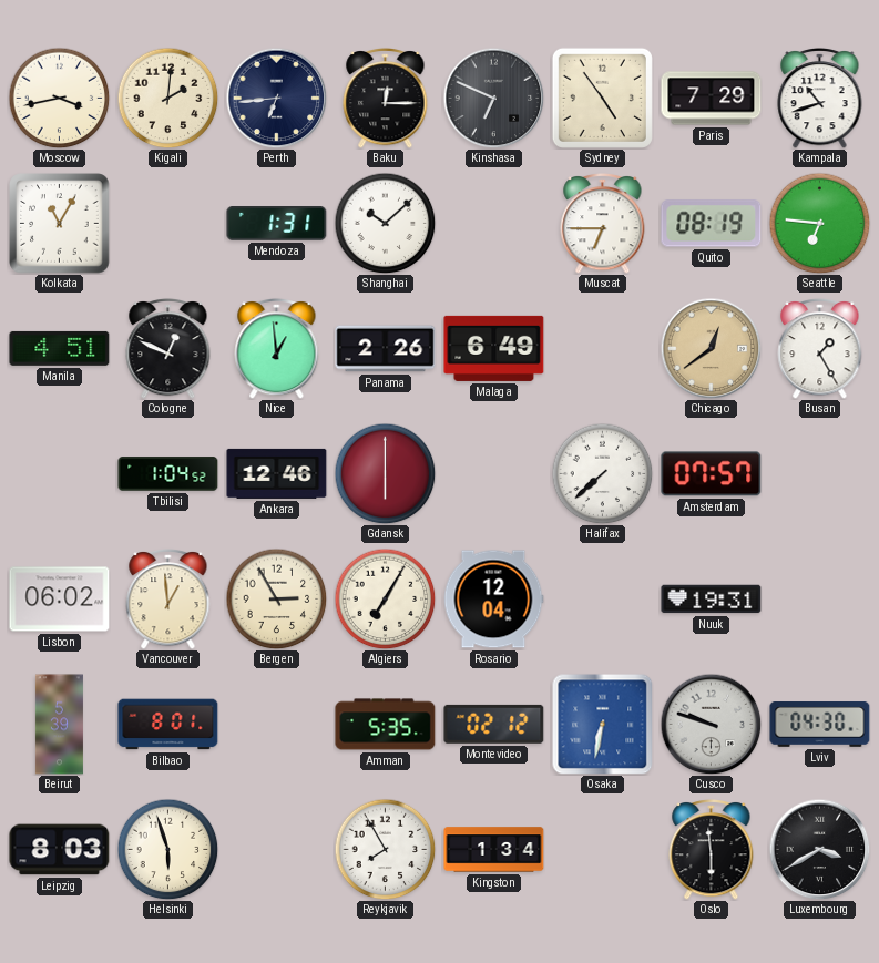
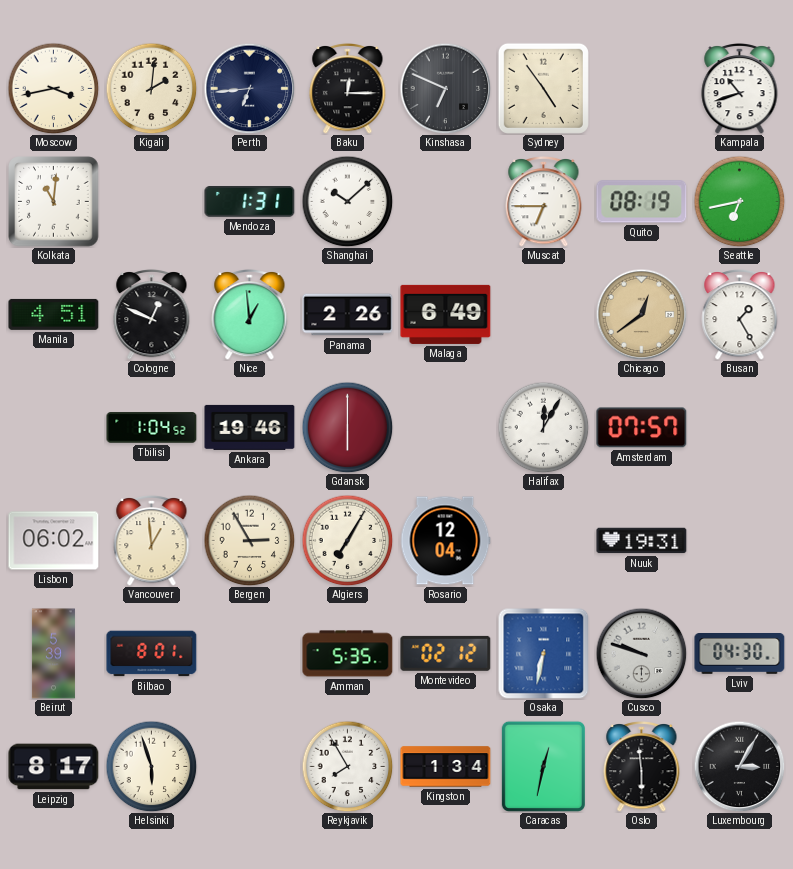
Paris: 7:29 -> none
Kolkata: 11:05 -> 11:01
Seattle: 6:46 -> 6:43
Ankara: 12:46 -> 19:46
Halifax: 7:38 -> 12:05
Leipzig: 8:03 -> 8:17
Caracas: none -> 12:32
Luxembourg: 3:40 -> 3:05
